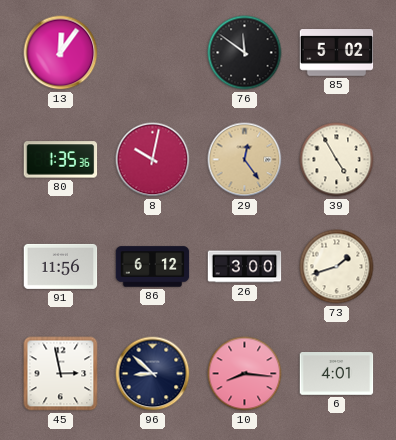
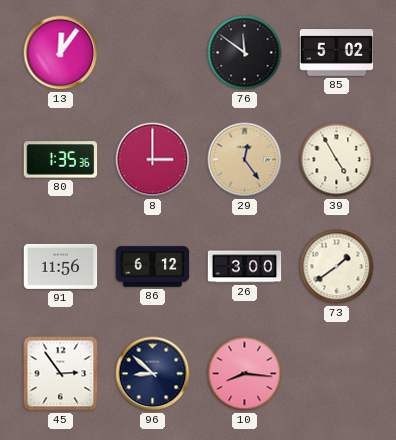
8: 10:02 -> 3:00
73: 1:42 -> 1:39
45: 2:58 -> 2:54
6: 4:01 -> none
